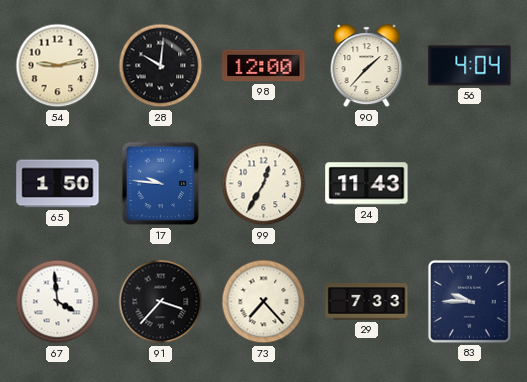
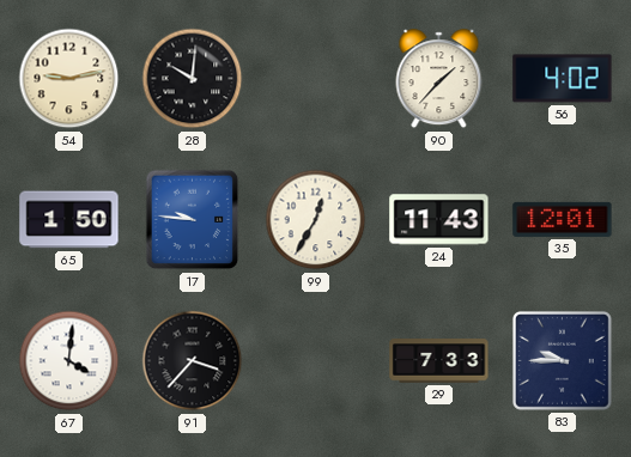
98: 12:00 -> none
56: 4:04 -> 4:02
35: none -> 12:01
67: 3:59 -> 4:01
73: 7:23 -> none
